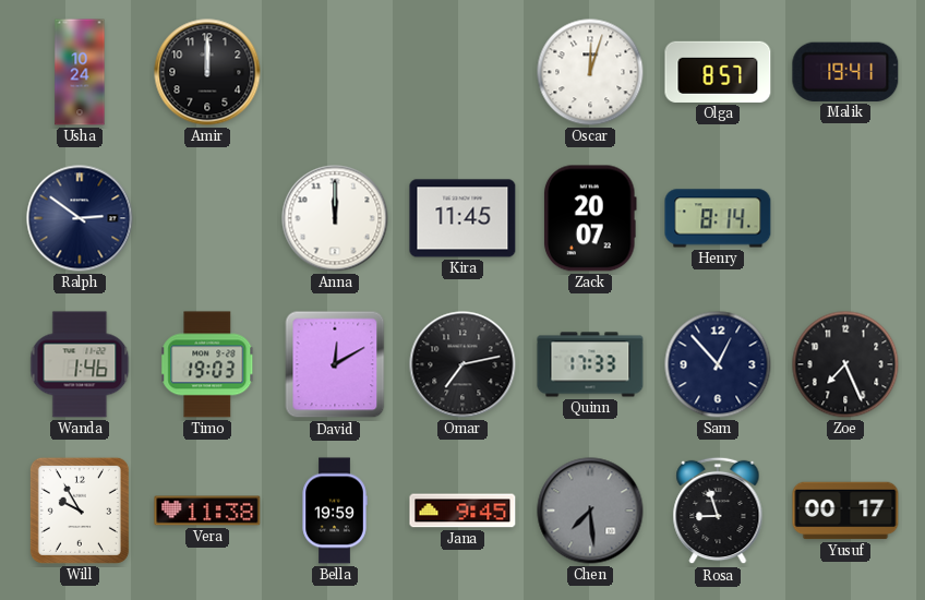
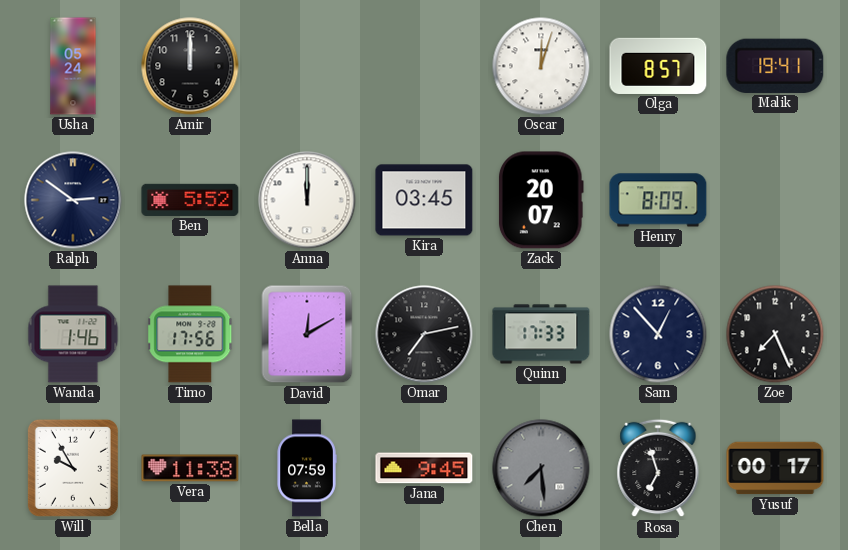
Usha: 10:24 -> 05:24
Ben: none -> 5:52
Kira: 11:45 -> 03:45
Henry: 8:14 -> 8:09
Timo: 19:03 -> 17:56
Bella: 19:59 -> 07:59
Rosa: 8:57 -> 6:57
